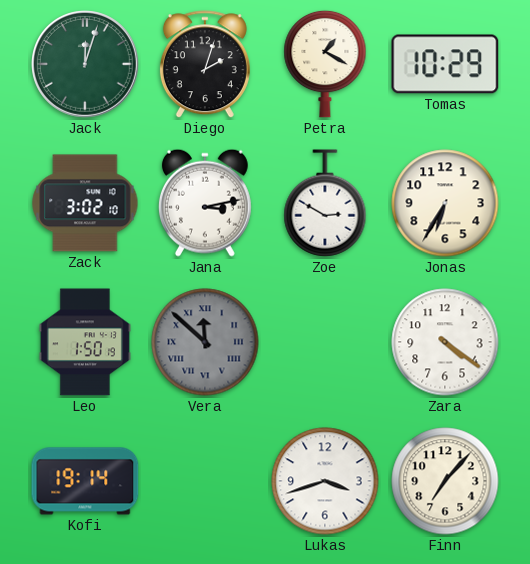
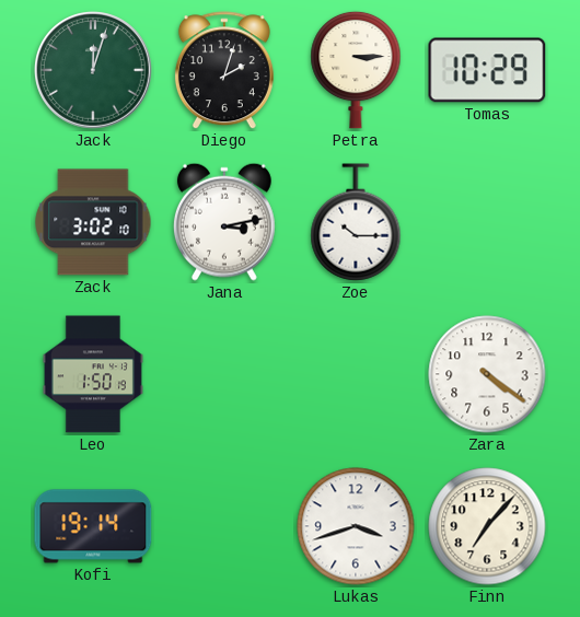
Petra: 1:20 -> 3:15
Zoe: 2:50 -> 10:15
Jonas: 6:35 -> none
Vera: 11:52 -> none
